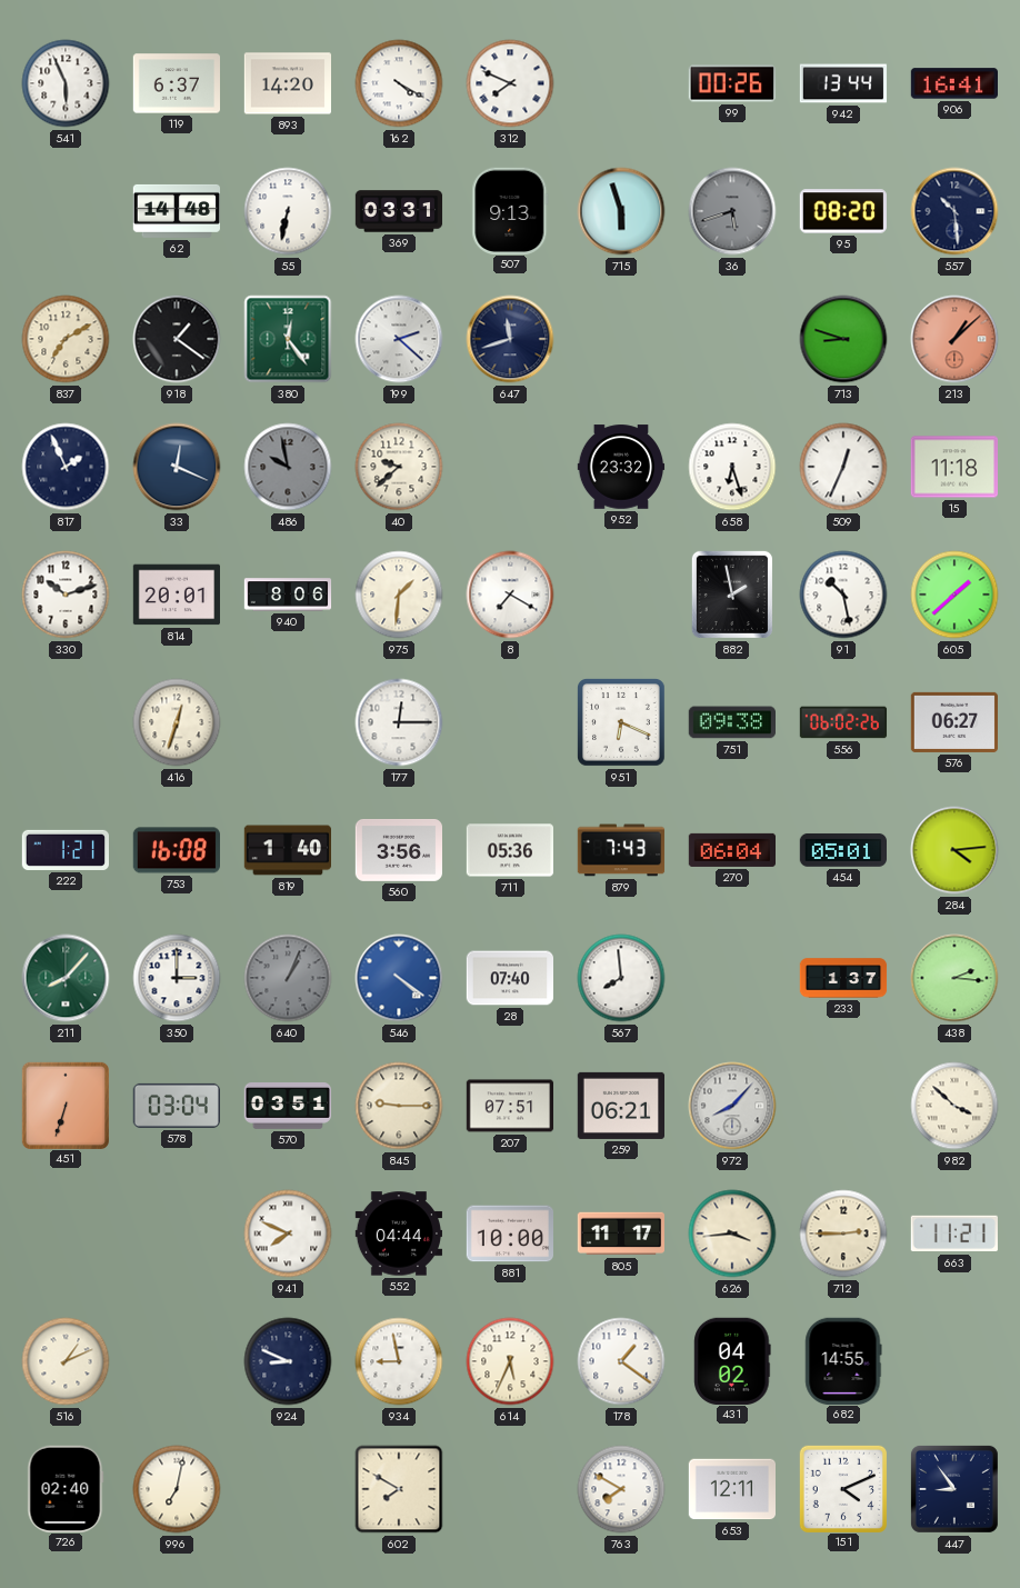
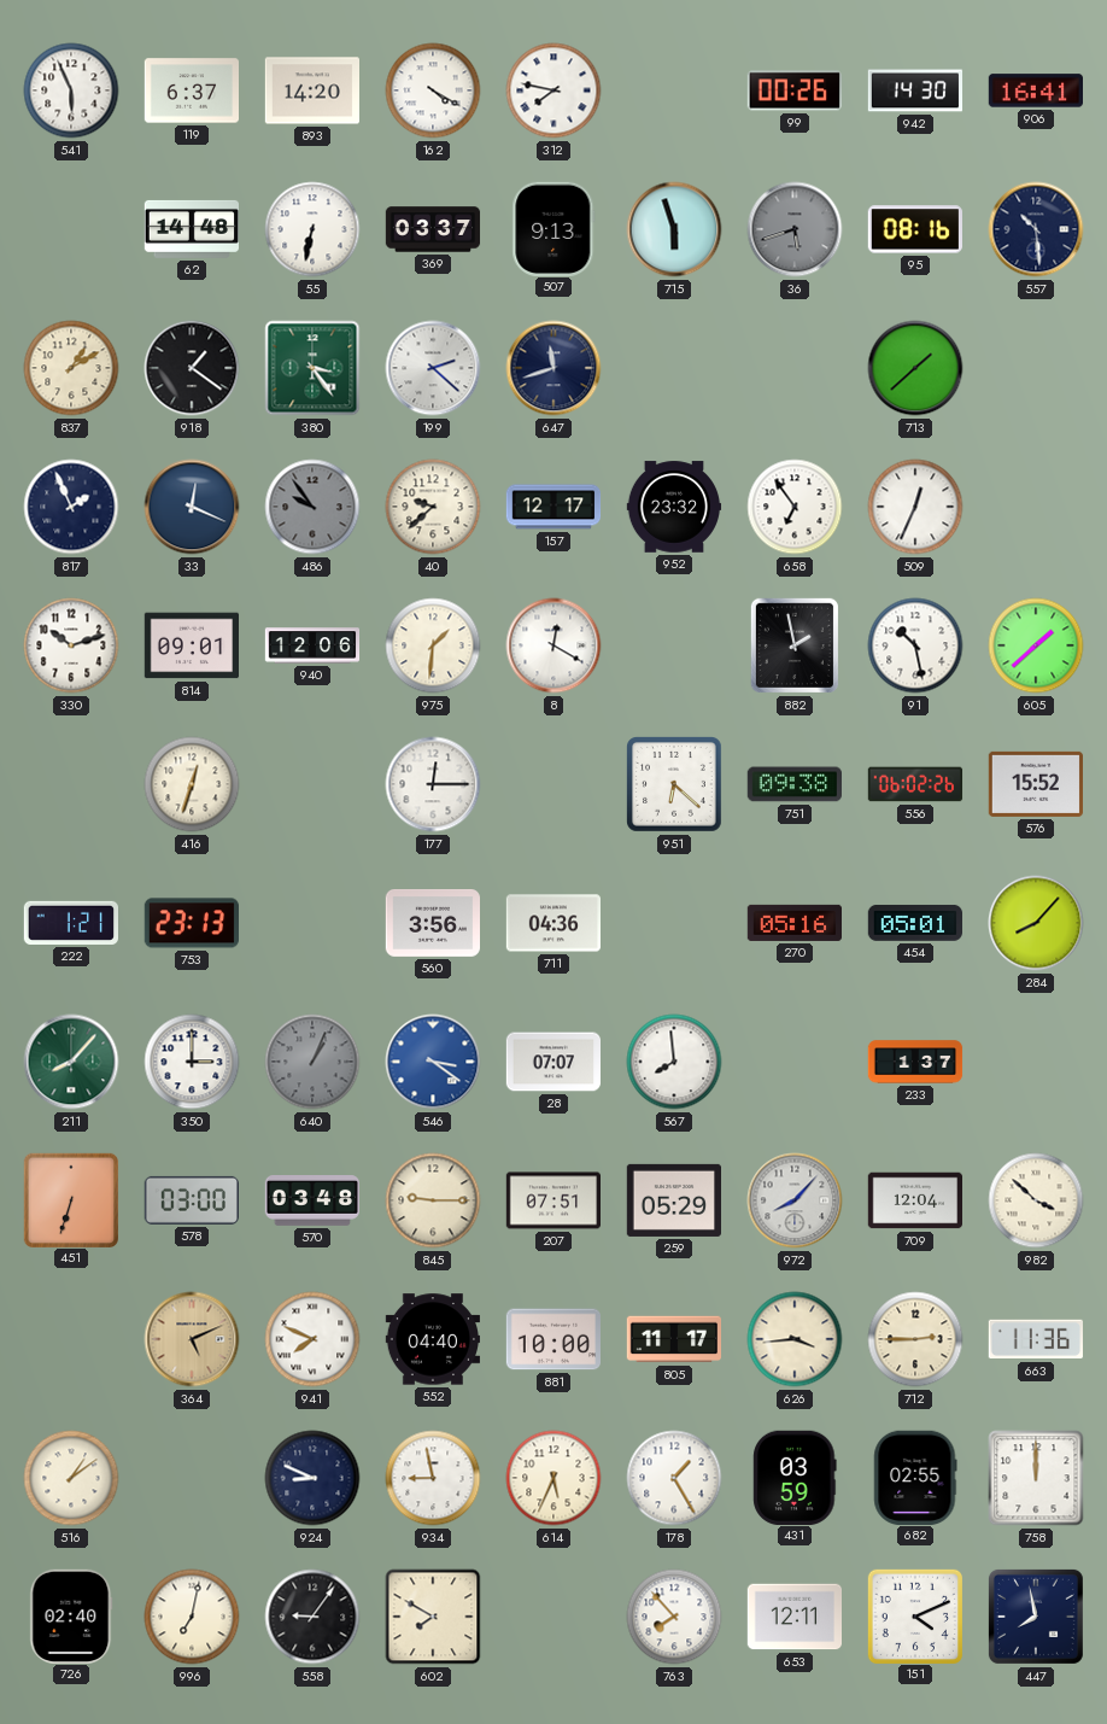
312: 7:49 -> 7:47
942: 13:44 -> 14:30
369: 03:31 -> 03:37
95: 08:20 -> 08:16
837: 7:10 -> 1:10
380: 12:24 -> 3:24
713: 8:48 -> 1:38
213: 1:08 -> none
486: 9:58 -> 9:54
157: none -> 12:17
658: 6:27 -> 6:54
15: 11:18 -> none
814: 20:01 -> 09:01
940: 8:06 -> 12:06
8: 7:20 -> 12:20
951: 6:19 -> 6:22
576: 06:27 -> 15:52
753: 16:08 -> 23:13
819: 1:40 -> none
711: 05:36 -> 04:36
879: 7:43 -> none
270: 06:04 -> 05:16
284: 4:14 -> 8:07
546: 4:21 -> 3:21
28: 07:40 -> 07:07
438: 2:16 -> none
578: 03:04 -> 03:00
570: 03:51 -> 03:48
259: 06:21 -> 05:29
709: none -> 12:04
364: none -> 5:11
552: 04:44 -> 04:40
663: 11:21 -> 11:36
516: 1:11 -> 1:09
178: 1:21 -> 1:25
431: 04:02 -> 03:59
682: 14:55 -> 02:55
758: none -> 12:00
558: none -> 9:06
763: 7:50 -> 7:53
447: 8:54 -> 7:58
